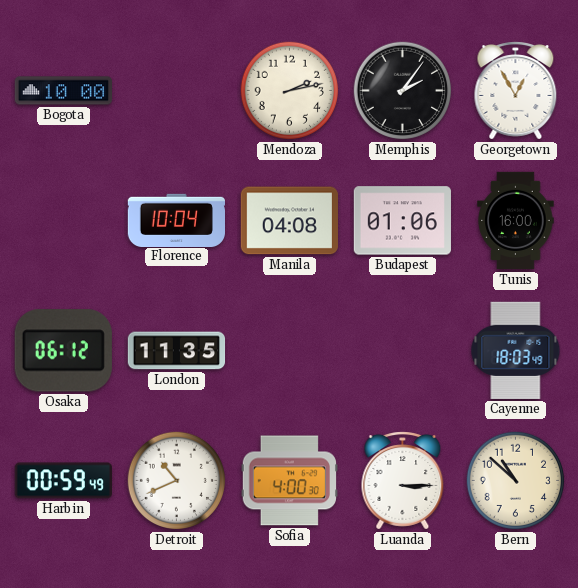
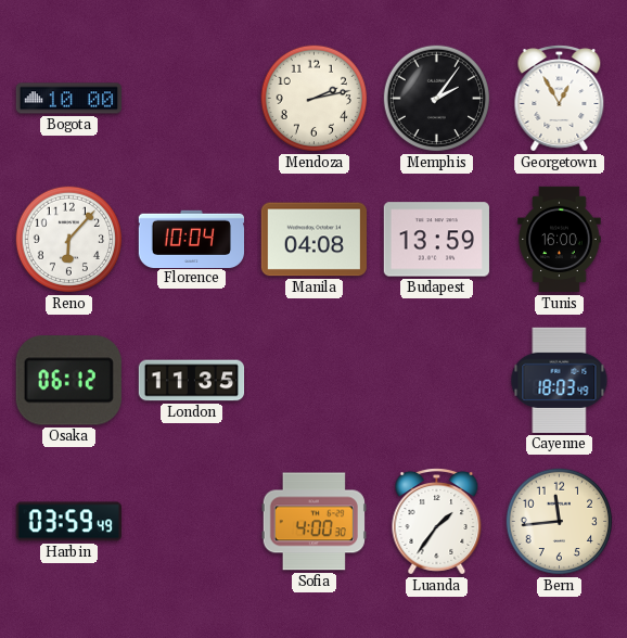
Reno: none -> 6:07
Budapest: 01:06 -> 13:59
Harbin: 00:59 -> 03:59
Detroit: 10:41 -> none
Luanda: 3:15 -> 1:36
Bern: 10:52 -> 11:44
